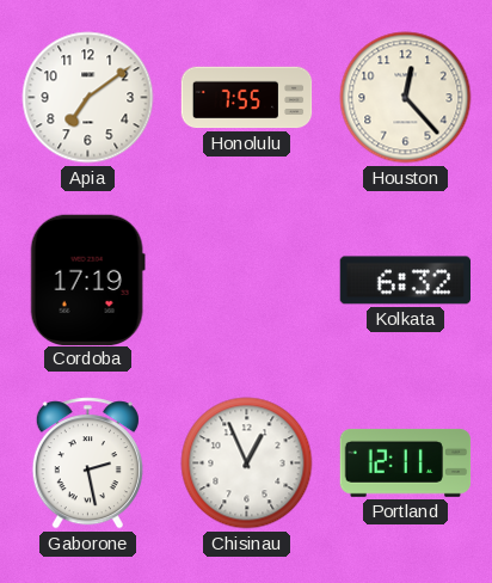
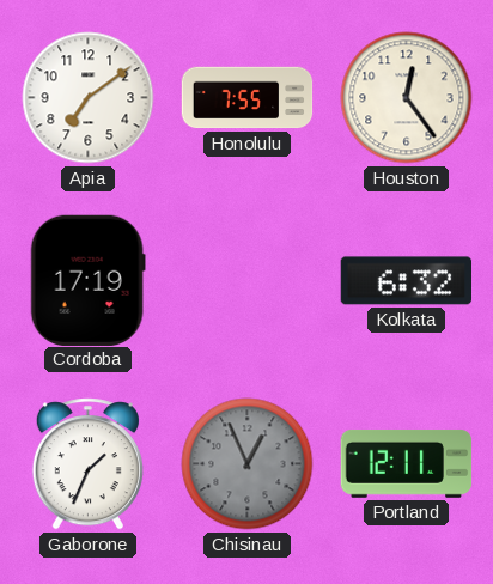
Houston: 12:23 -> 12:24
Gaborone: 2:28 -> 1:34
Chisinau dial: white -> grey
